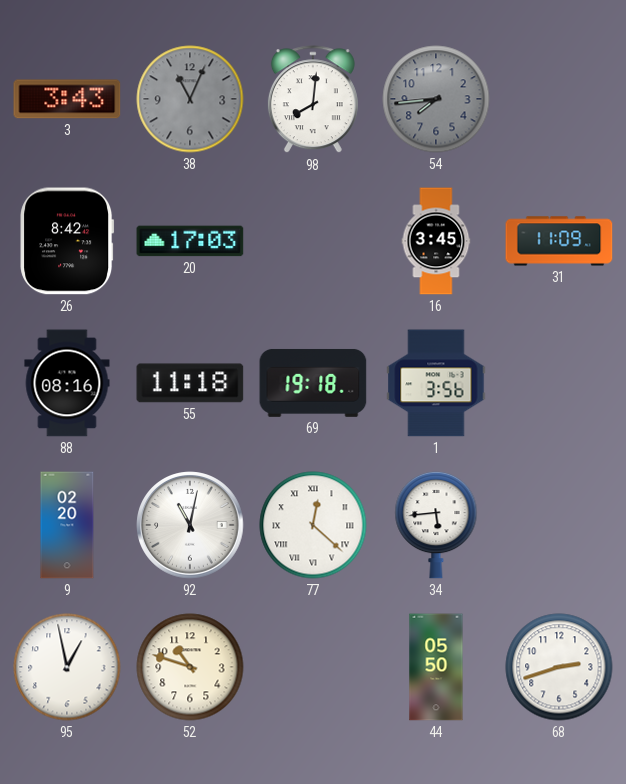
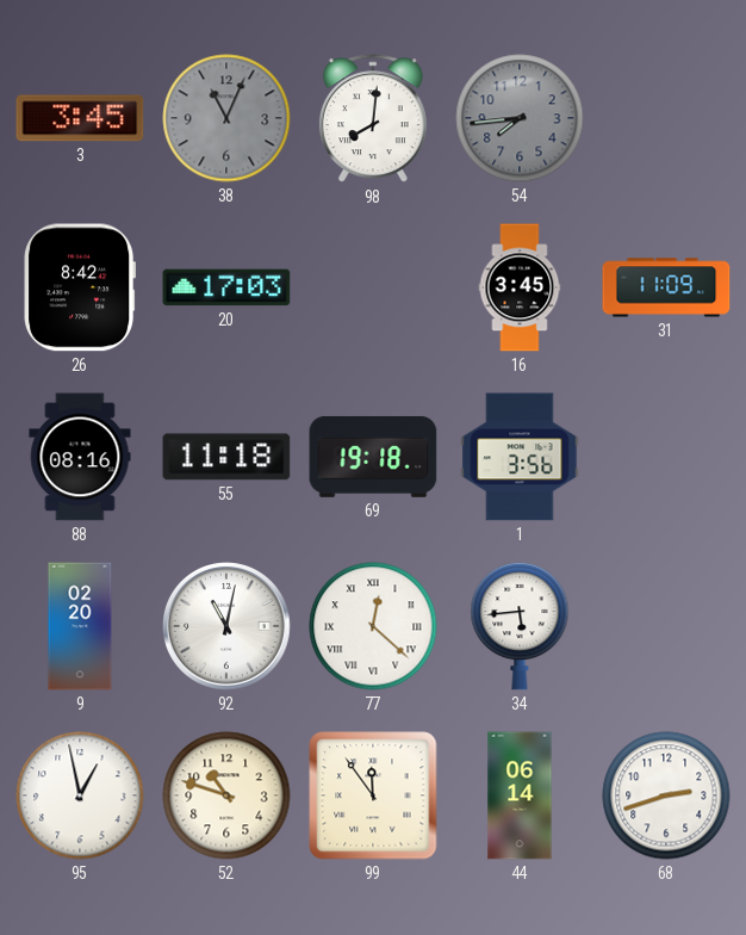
3: 3:43 -> 3:45
99: none -> 11:54
44: 05:50 -> 06:14
